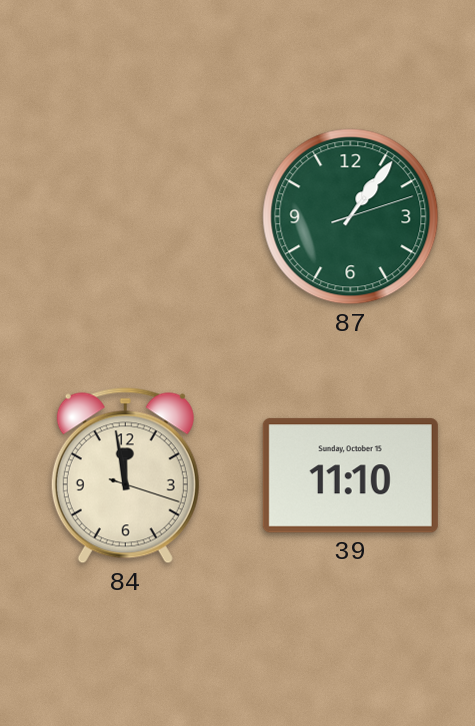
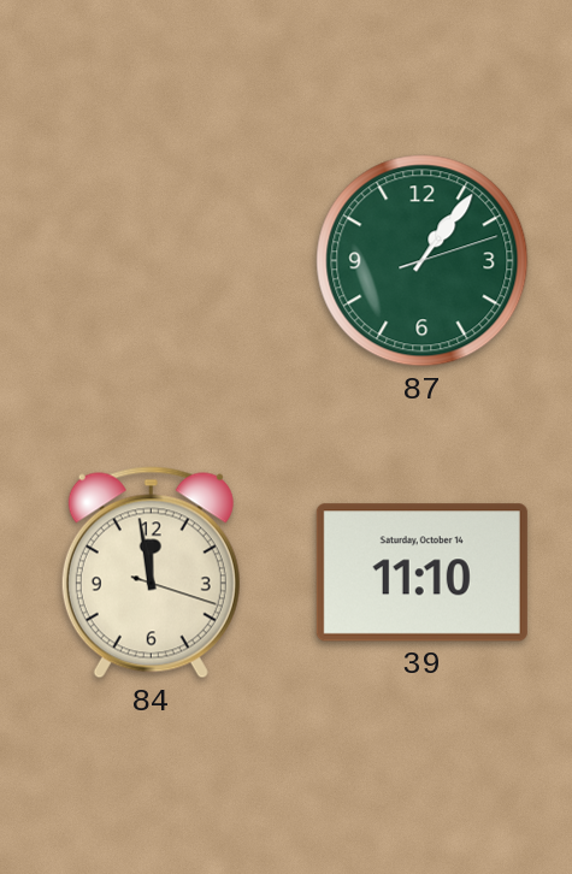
39 date: Sunday, October 15 -> Saturday, October 14
